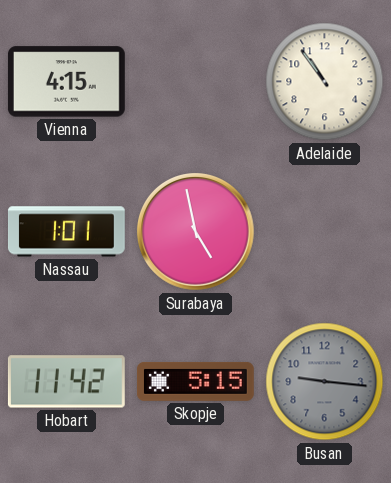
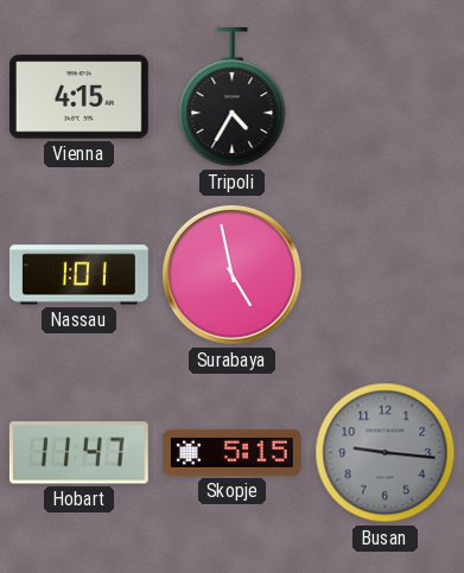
Tripoli: none -> 4:35
Adelaide: 10:54 -> none
Hobart: 11:42 -> 11:47
